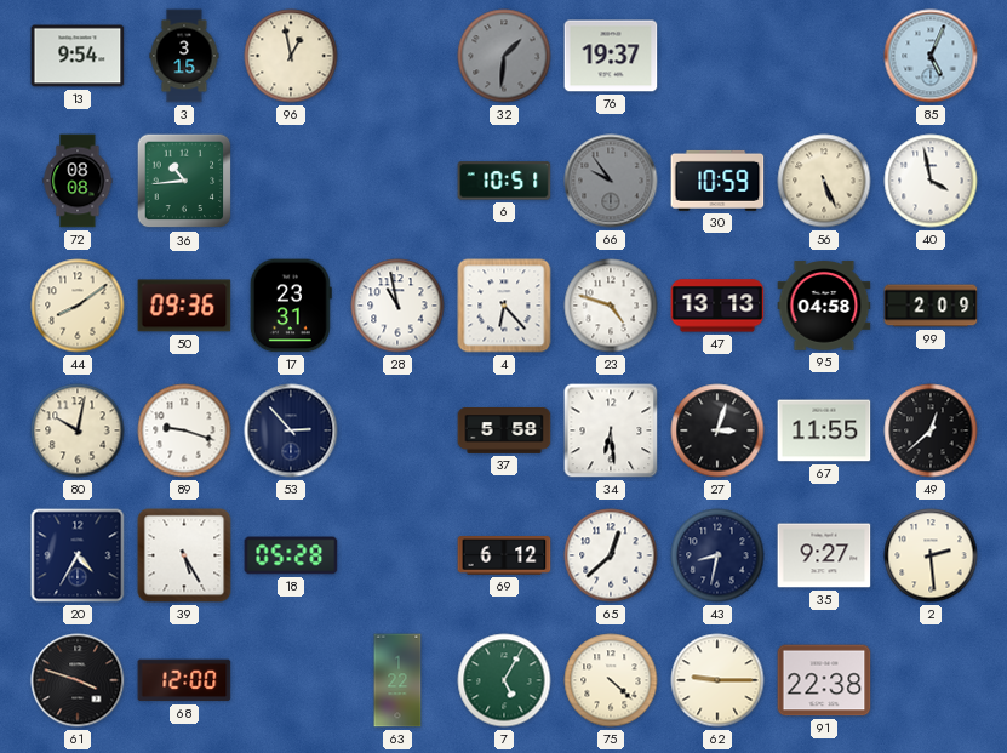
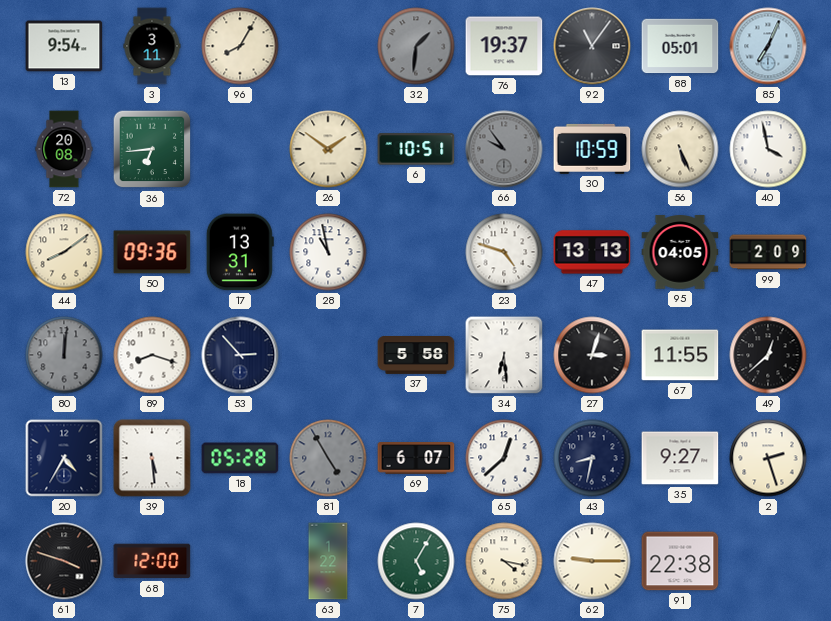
3: 3:15 -> 3:11
96: 12:58 -> 8:05
92: none -> 11:06
88: none -> 05:01
85: 5:04 -> 7:04
72: 08:08 -> 20:08
36: 10:44 -> 6:44
26: none -> 1:51
17: 23:31 -> 13:31
4: 6:23 -> none
95: 04:58 -> 04:05
80: 10:02 -> 12:01
80 dial: cream -> grey
89: 9:18 -> 8:18
39: 5:25 -> 5:29
81: none -> 4:55
69: 6:12 -> 6:07
2: 2:29 -> 2:27
75: 4:22 -> 4:17
